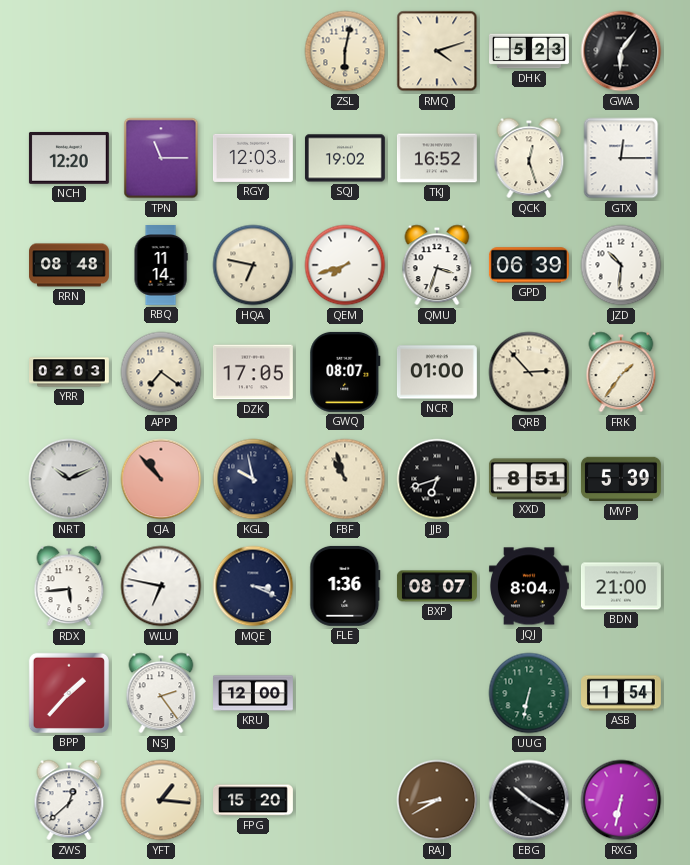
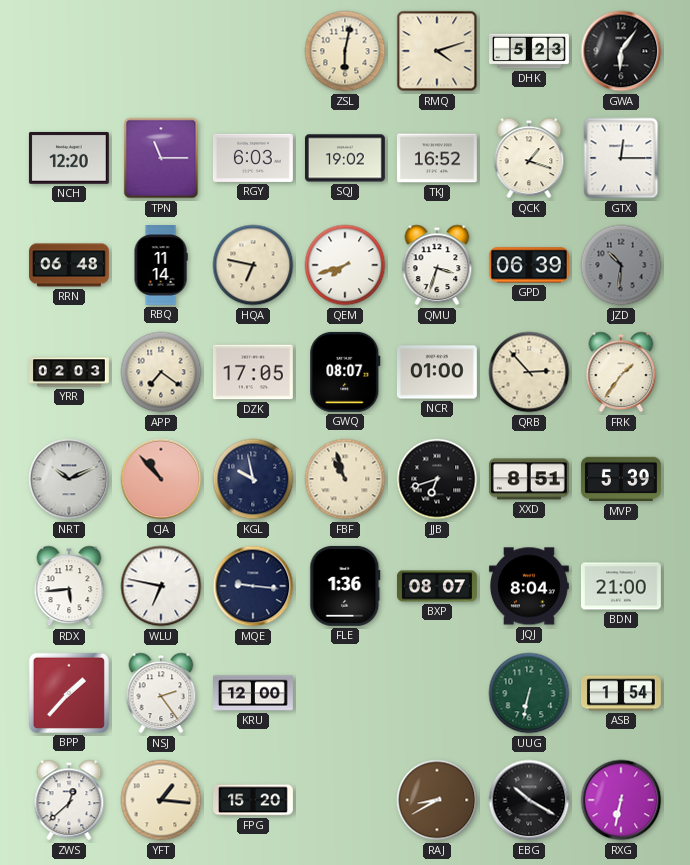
RGY: 12:03 -> 6:03
QCK: 12:27 -> 1:18
RRN: 08:48 -> 06:48
JZD dial: white -> grey
MQE: 3:19 -> 9:16
